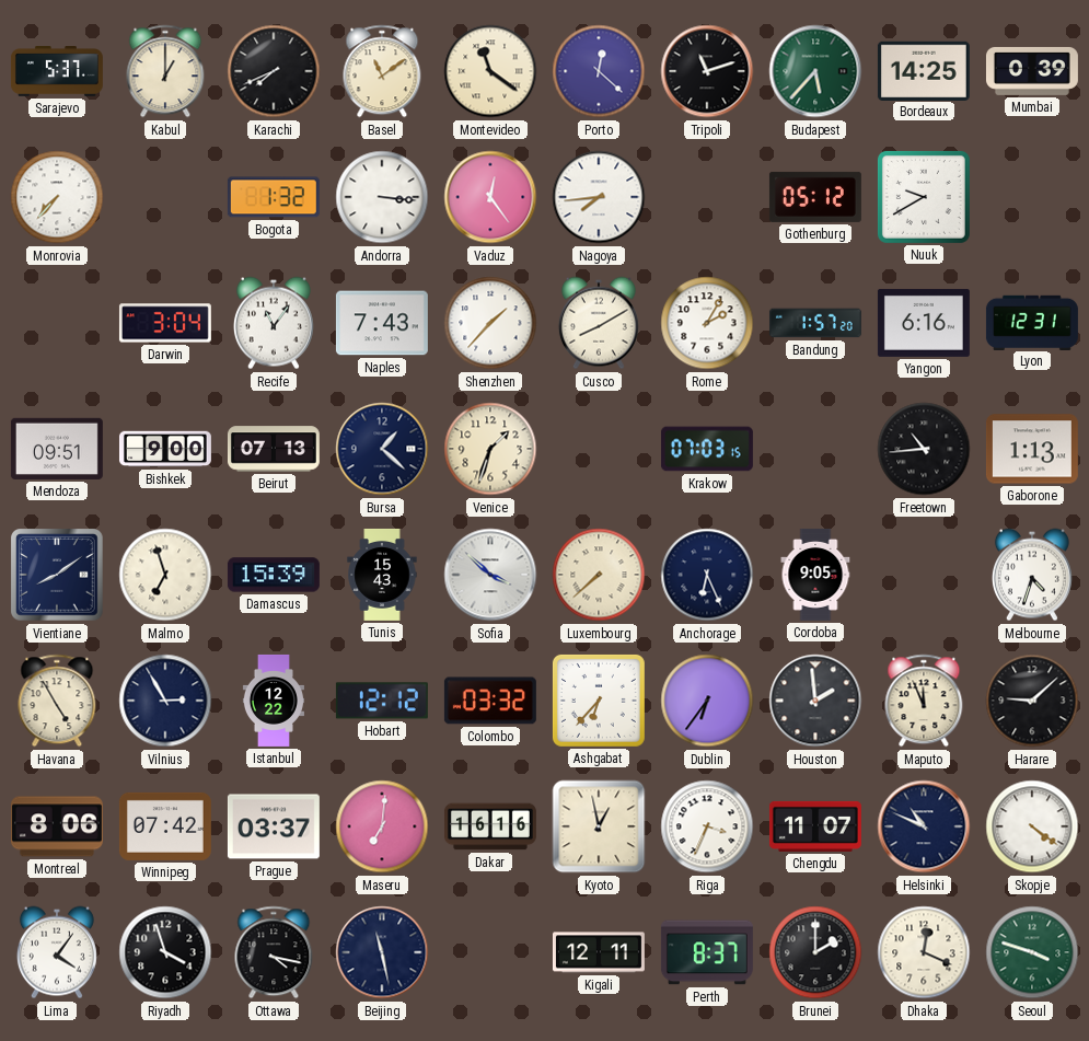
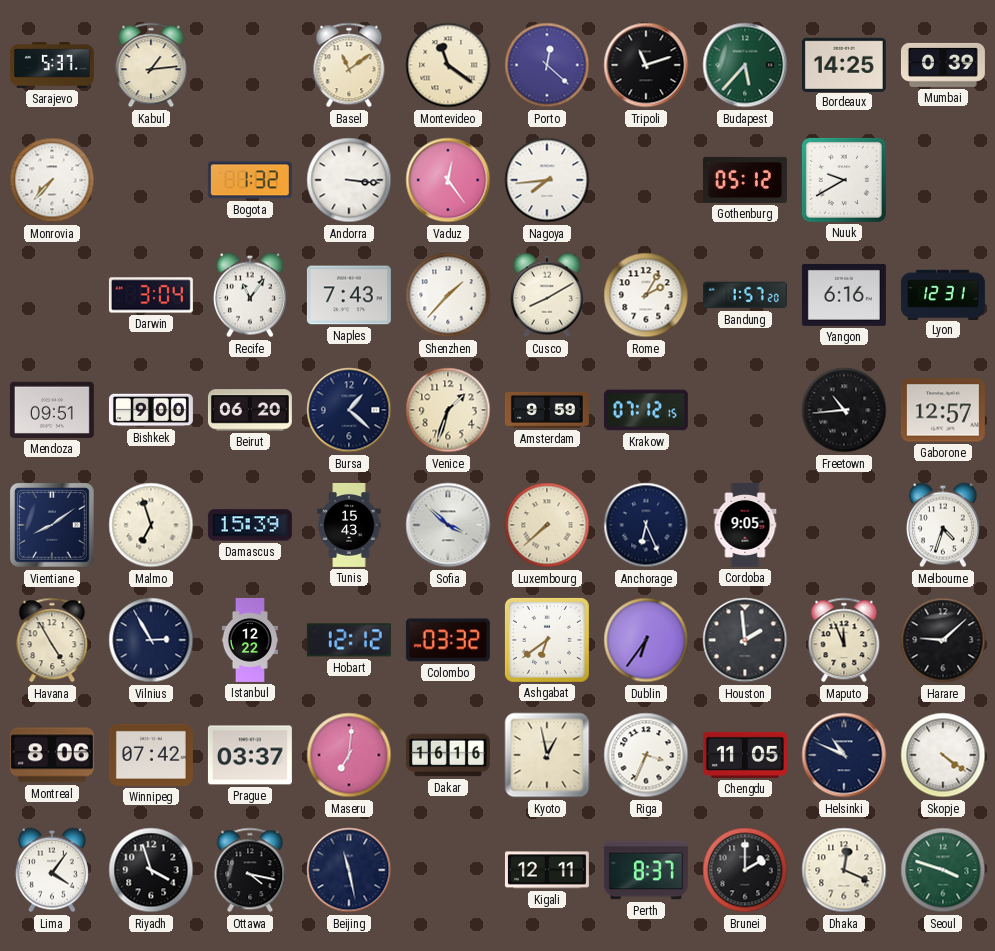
Kabul: 1:00 -> 1:14
Karachi: 7:41 -> none
Beirut: 07:13 -> 06:20
Amsterdam: none -> 9:59
Krakow: 07:03 -> 07:12
Gaborone: 1:13 -> 12:57
Ashgabat: 6:37 -> 6:39
Chengdu: 11:07 -> 11:05
